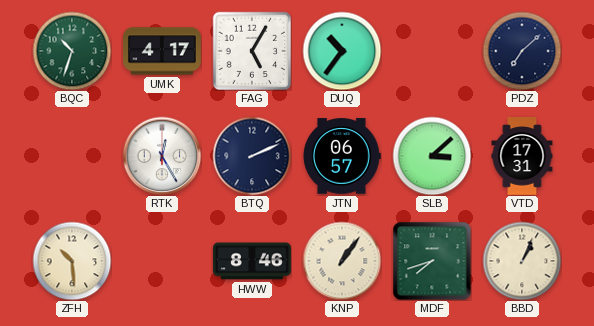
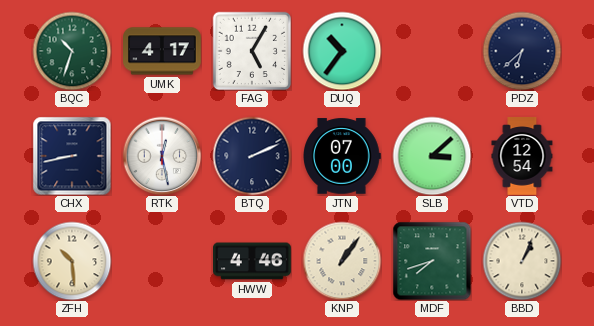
PDZ: 7:08 -> 6:38
CHX: none -> 8:43
RTK: 12:25 -> 12:28
JTN: 06:57 -> 07:00
VTD: 17:31 -> 12:54
HWW: 8:46 -> 4:46
